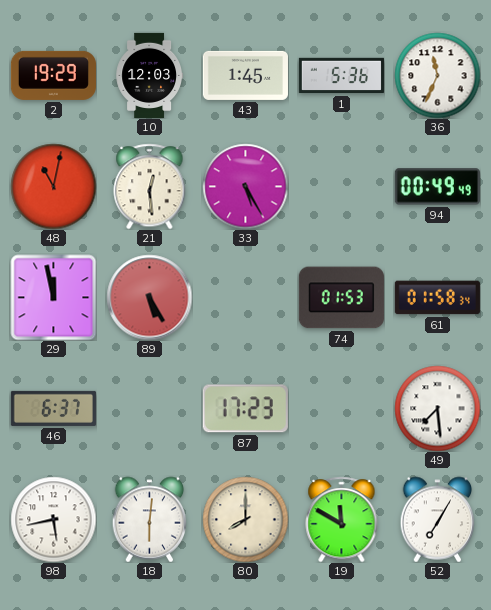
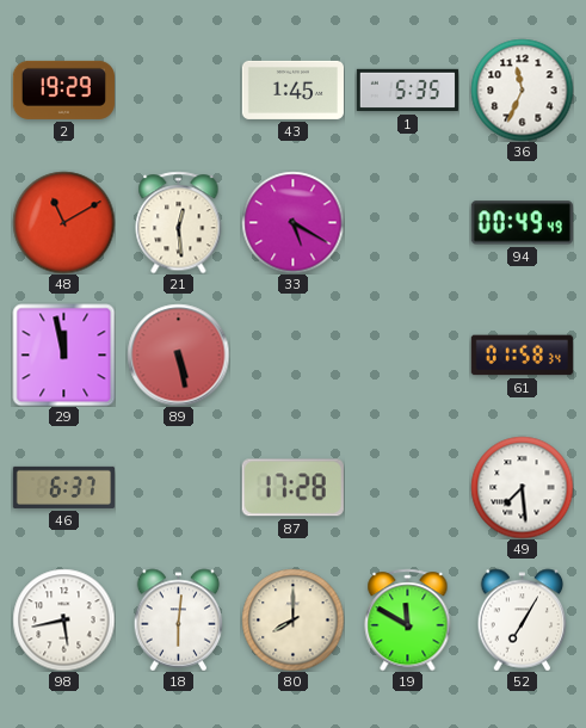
10: 12:03 -> none
1: 5:36 -> 5:35
48: 11:02 -> 11:10
33: 5:25 -> 5:20
89: 5:25 -> 5:28
74: 01:53 -> none
87: 17:23 -> 17:28
